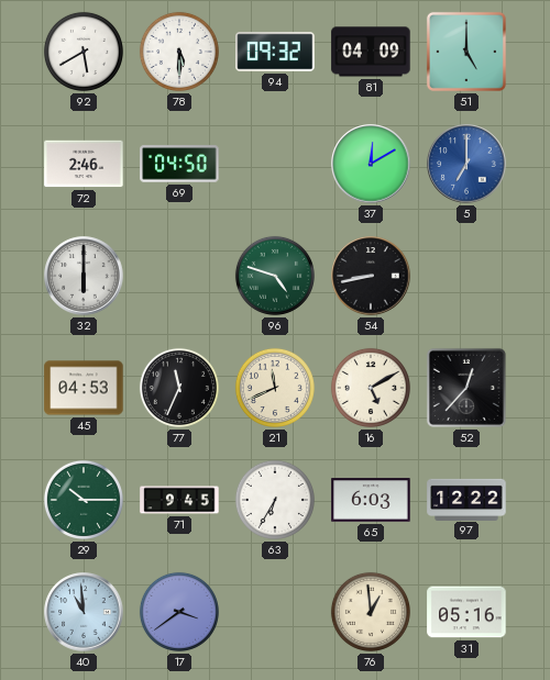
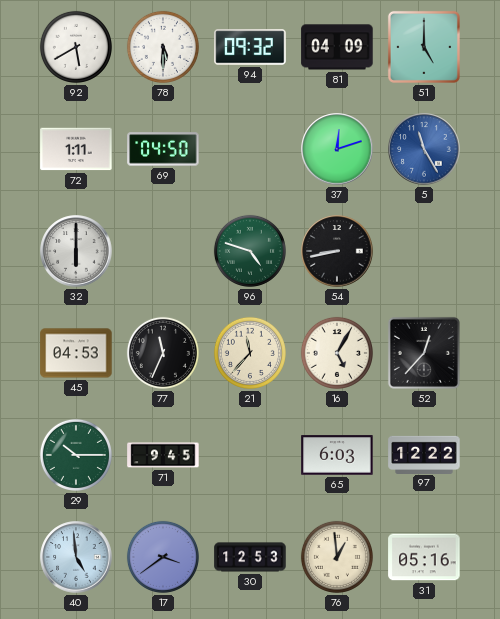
72: 2:46 -> 1:11
37: 12:10 -> 12:12
5: 7:00 -> 11:25
21: 11:41 -> 11:37
16: 5:10 -> 5:05
63: 6:35 -> none
40: 10:59 -> 4:59
30: none -> 12:53
